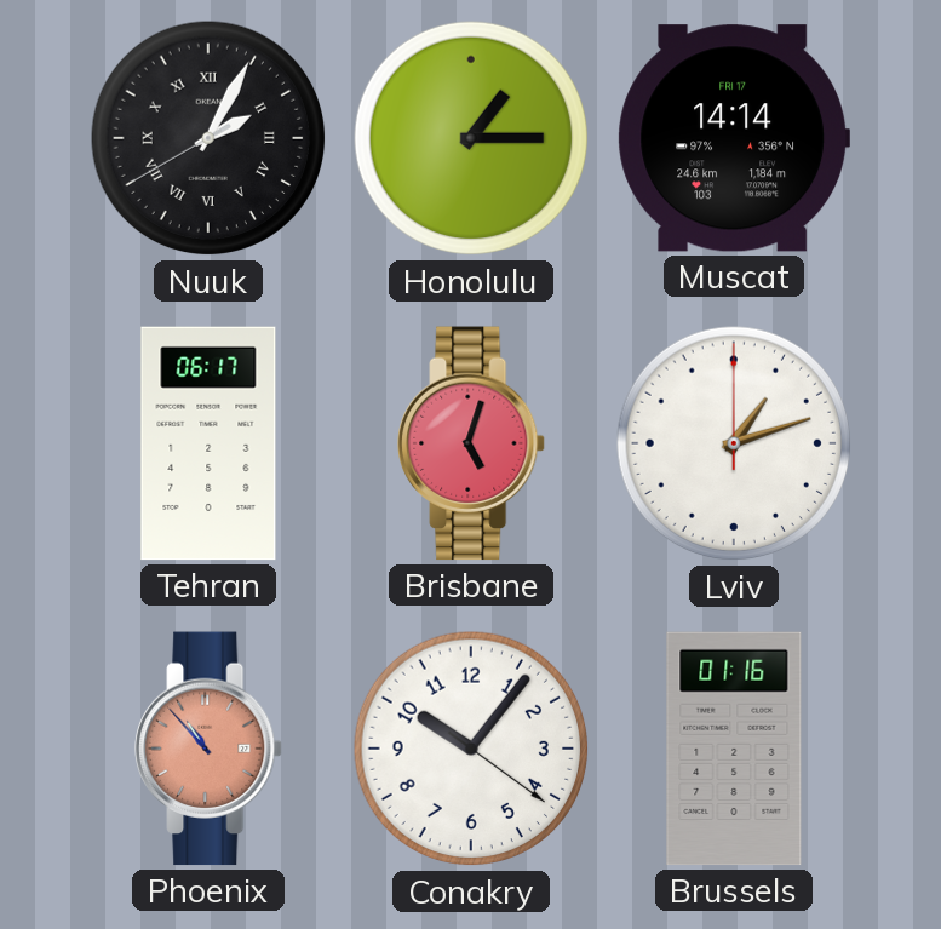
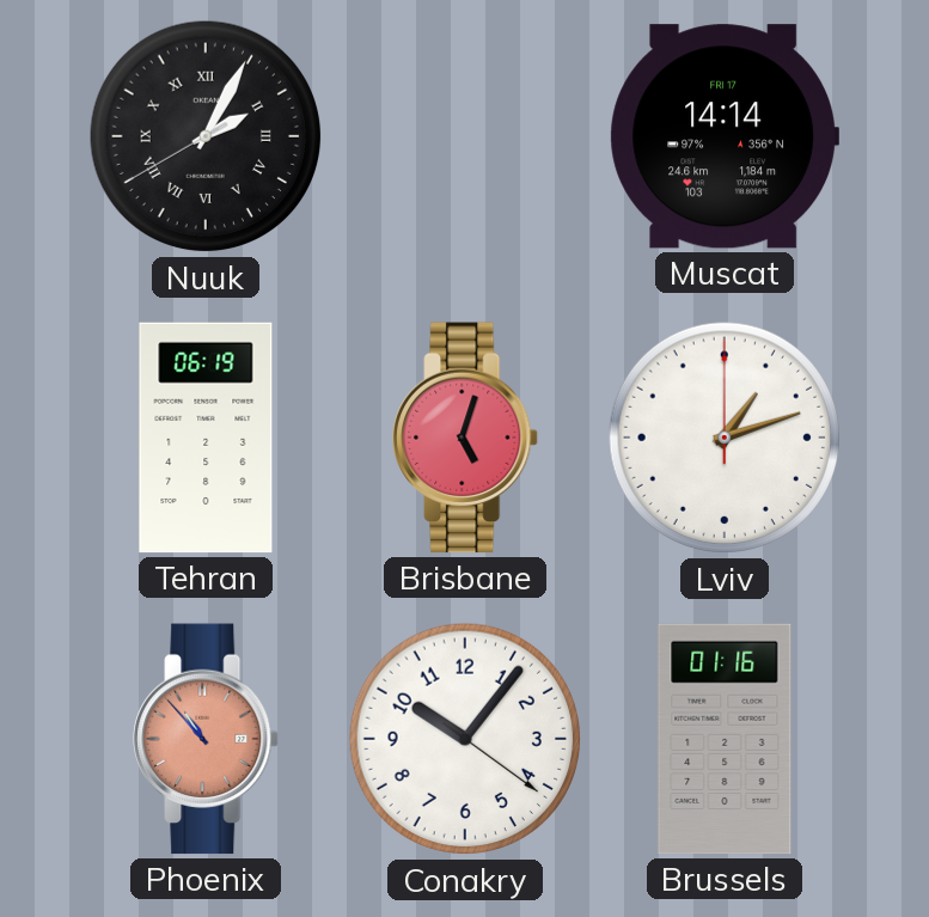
Honolulu: 1:15 -> none
Tehran: 06:17 -> 06:19
